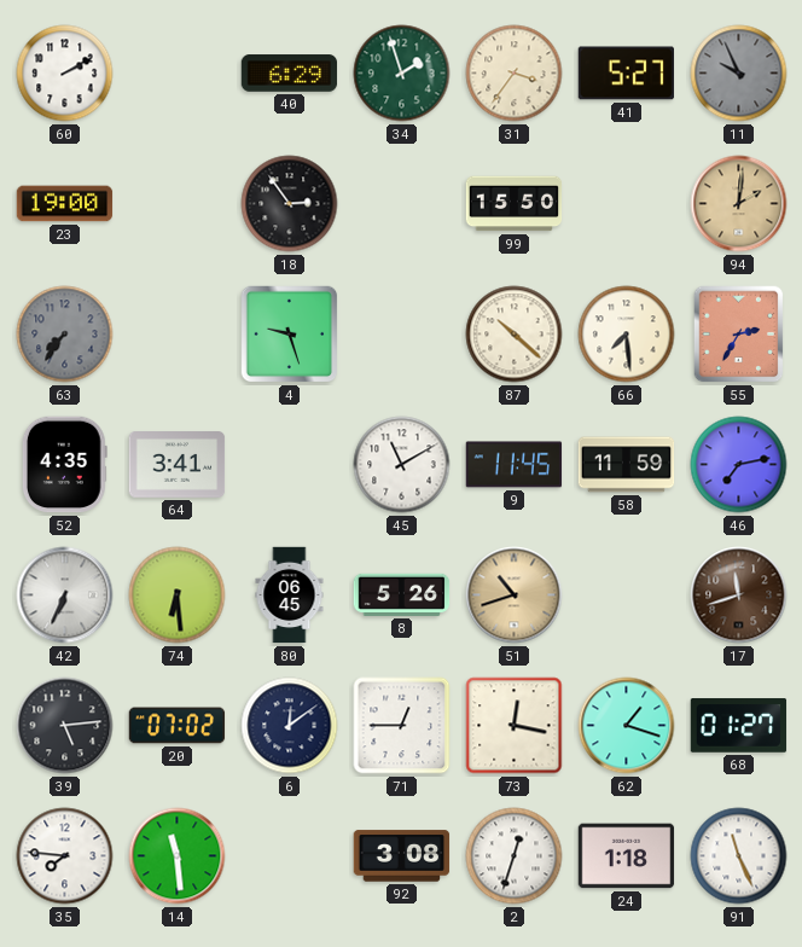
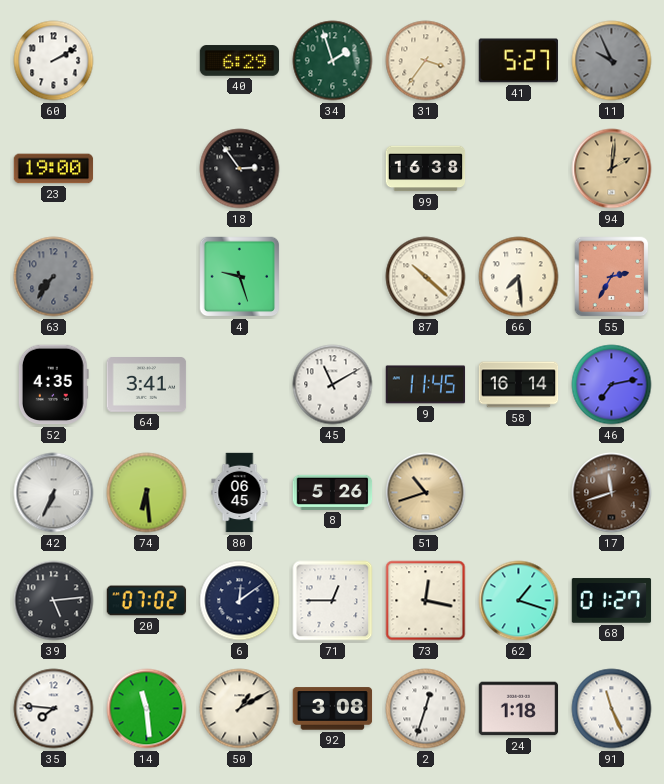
99: 15:50 -> 16:38
58: 11:59 -> 16:14
50: none -> 1:10
